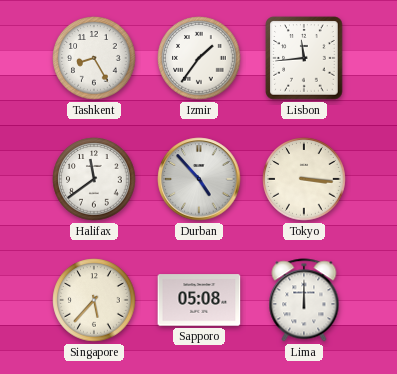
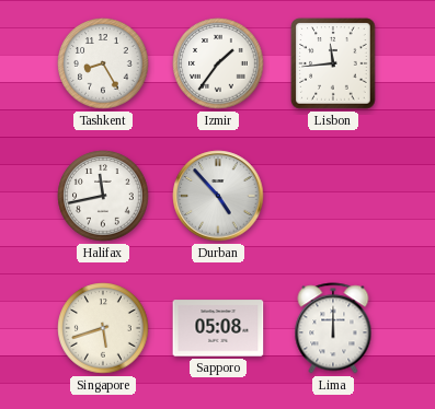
Halifax: 11:39 -> 11:43
Tokyo: 3:16 -> none
Singapore: 5:37 -> 5:42
